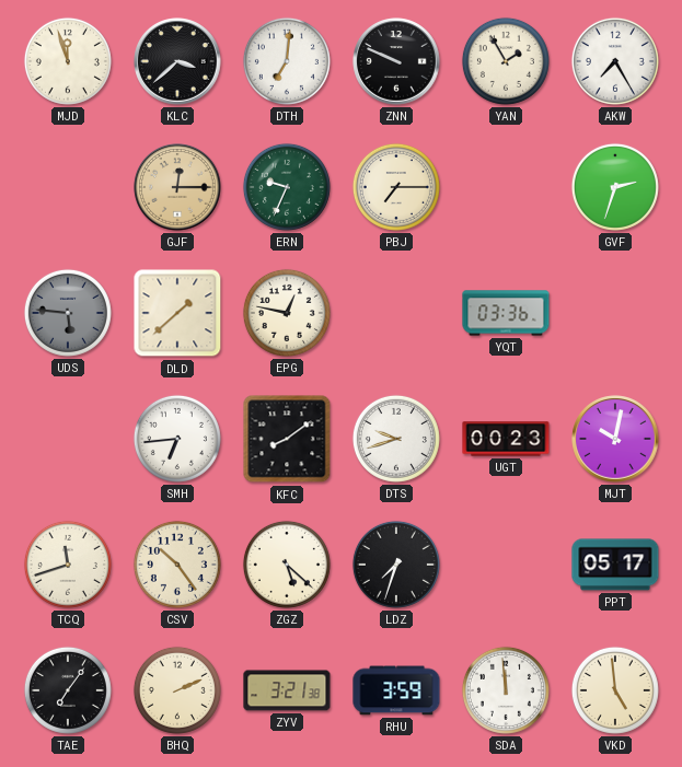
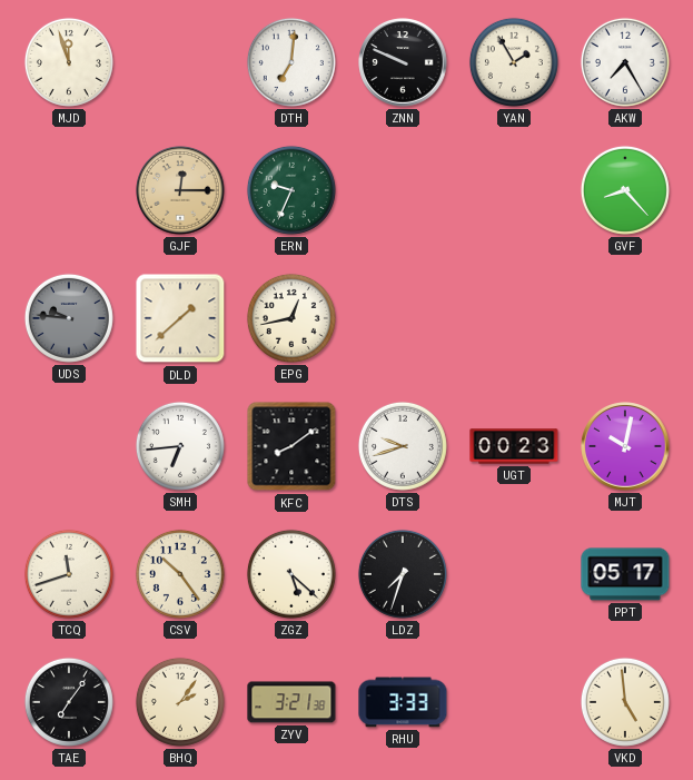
KLC: 3:38 -> none
PBJ: 7:15 -> none
GVF: 2:33 -> 8:23
UDS: 5:46 -> 9:46
EPG: 12:47 -> 12:43
YQT: 03:36 -> none
BHQ: 2:11 -> 2:06
RHU: 3:59 -> 3:33
SDA: 11:59 -> none
